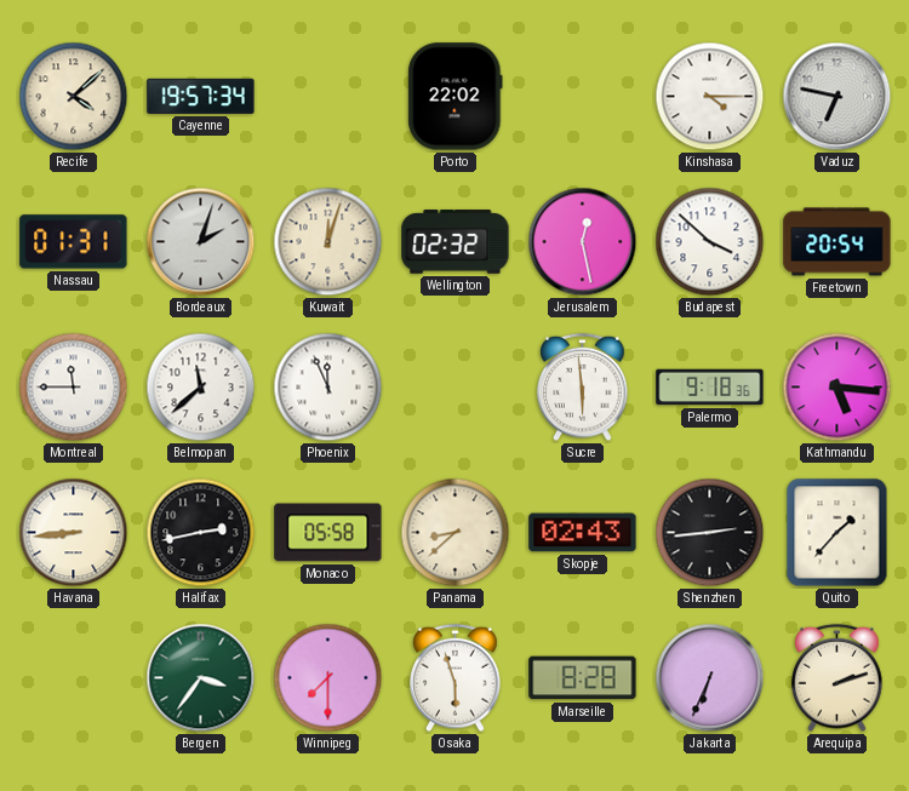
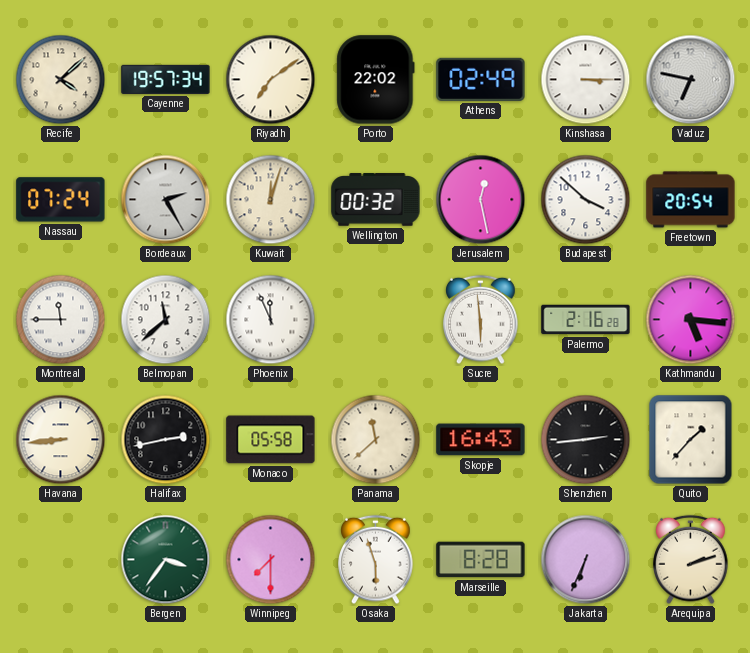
Riyadh: none -> 7:09
Athens: none -> 02:49
Kinshasa: 4:15 -> 3:15
Nassau: 01:31 -> 07:24
Bordeaux: 2:03 -> 2:25
Wellington: 02:32 -> 00:32
Palermo: 9:18 -> 2:16
Panama: 8:38 -> 11:38
Skopje: 02:43 -> 16:43
